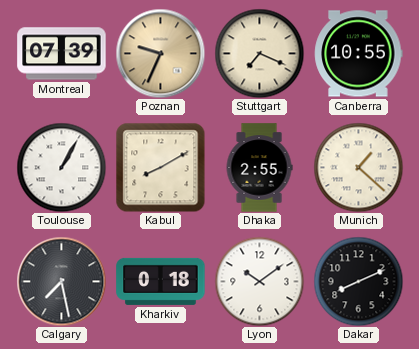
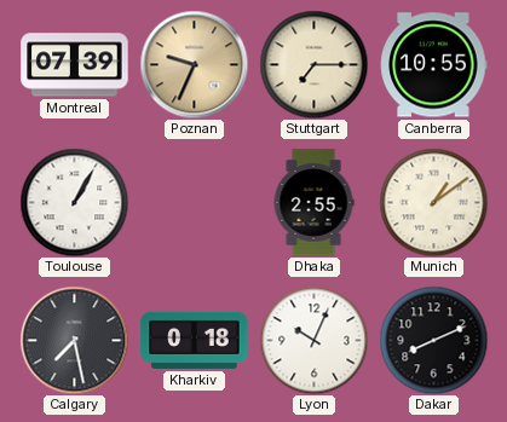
Stuttgart: 7:19 -> 7:15
Kabul: 8:10 -> none
Munich: 1:22 -> 1:09
Lyon: 10:09 -> 10:04
